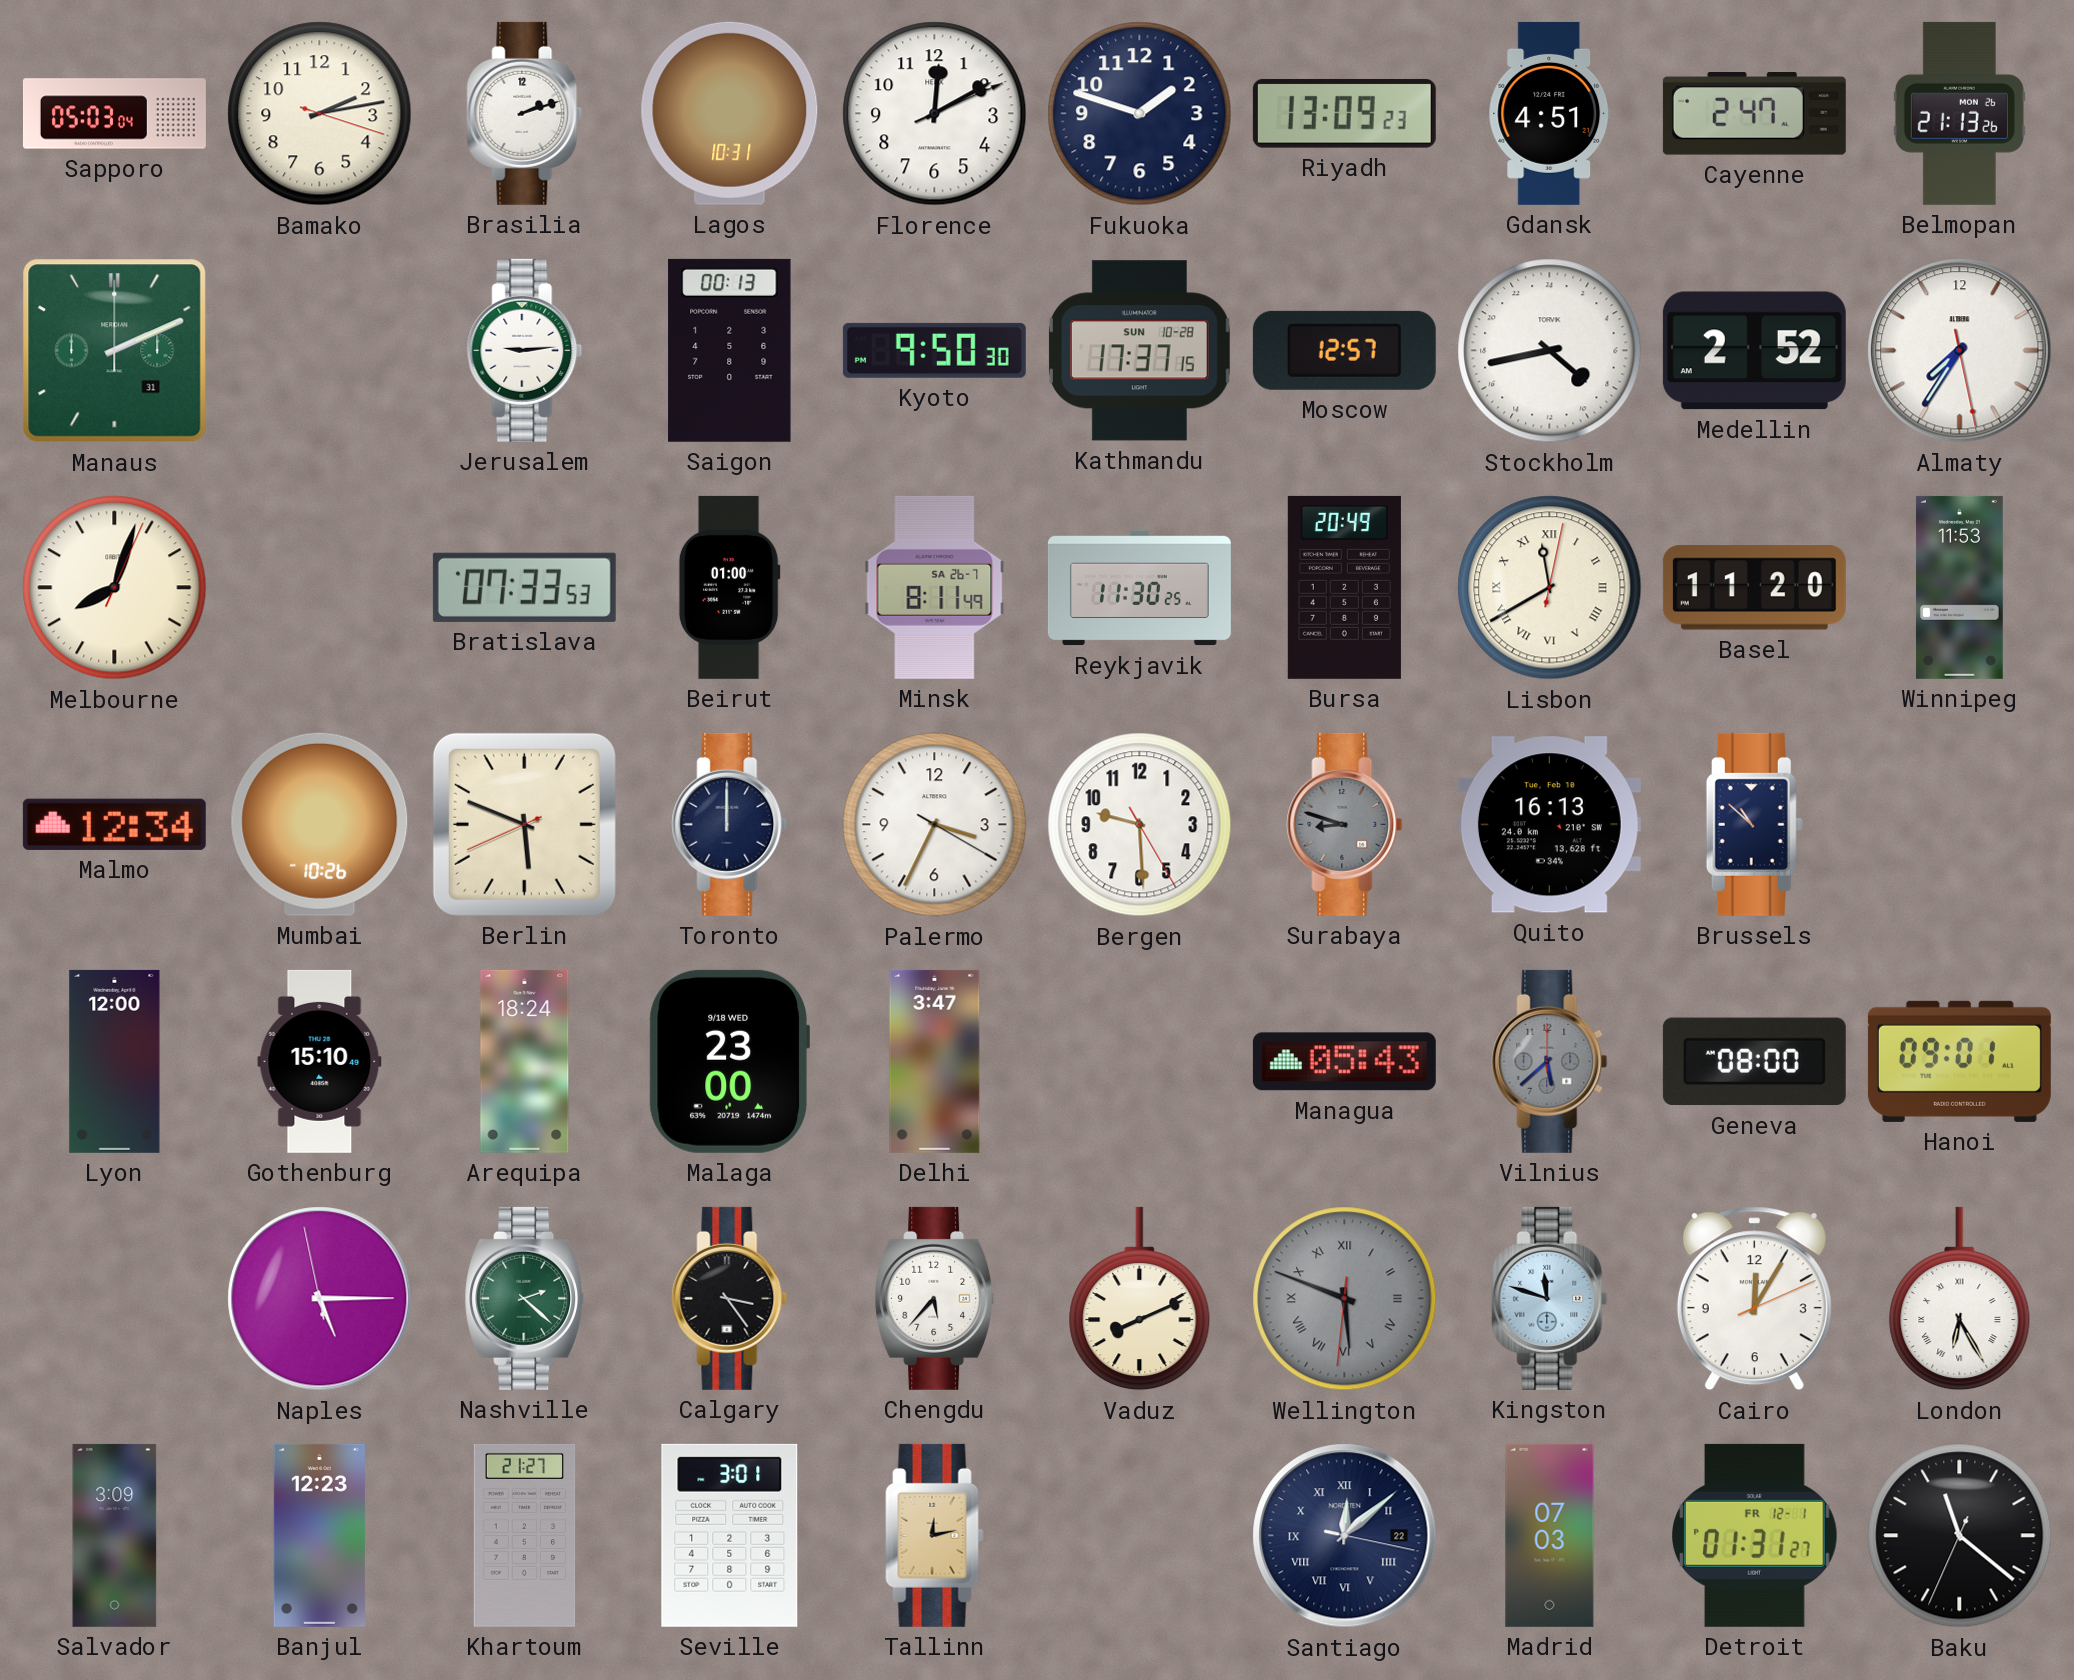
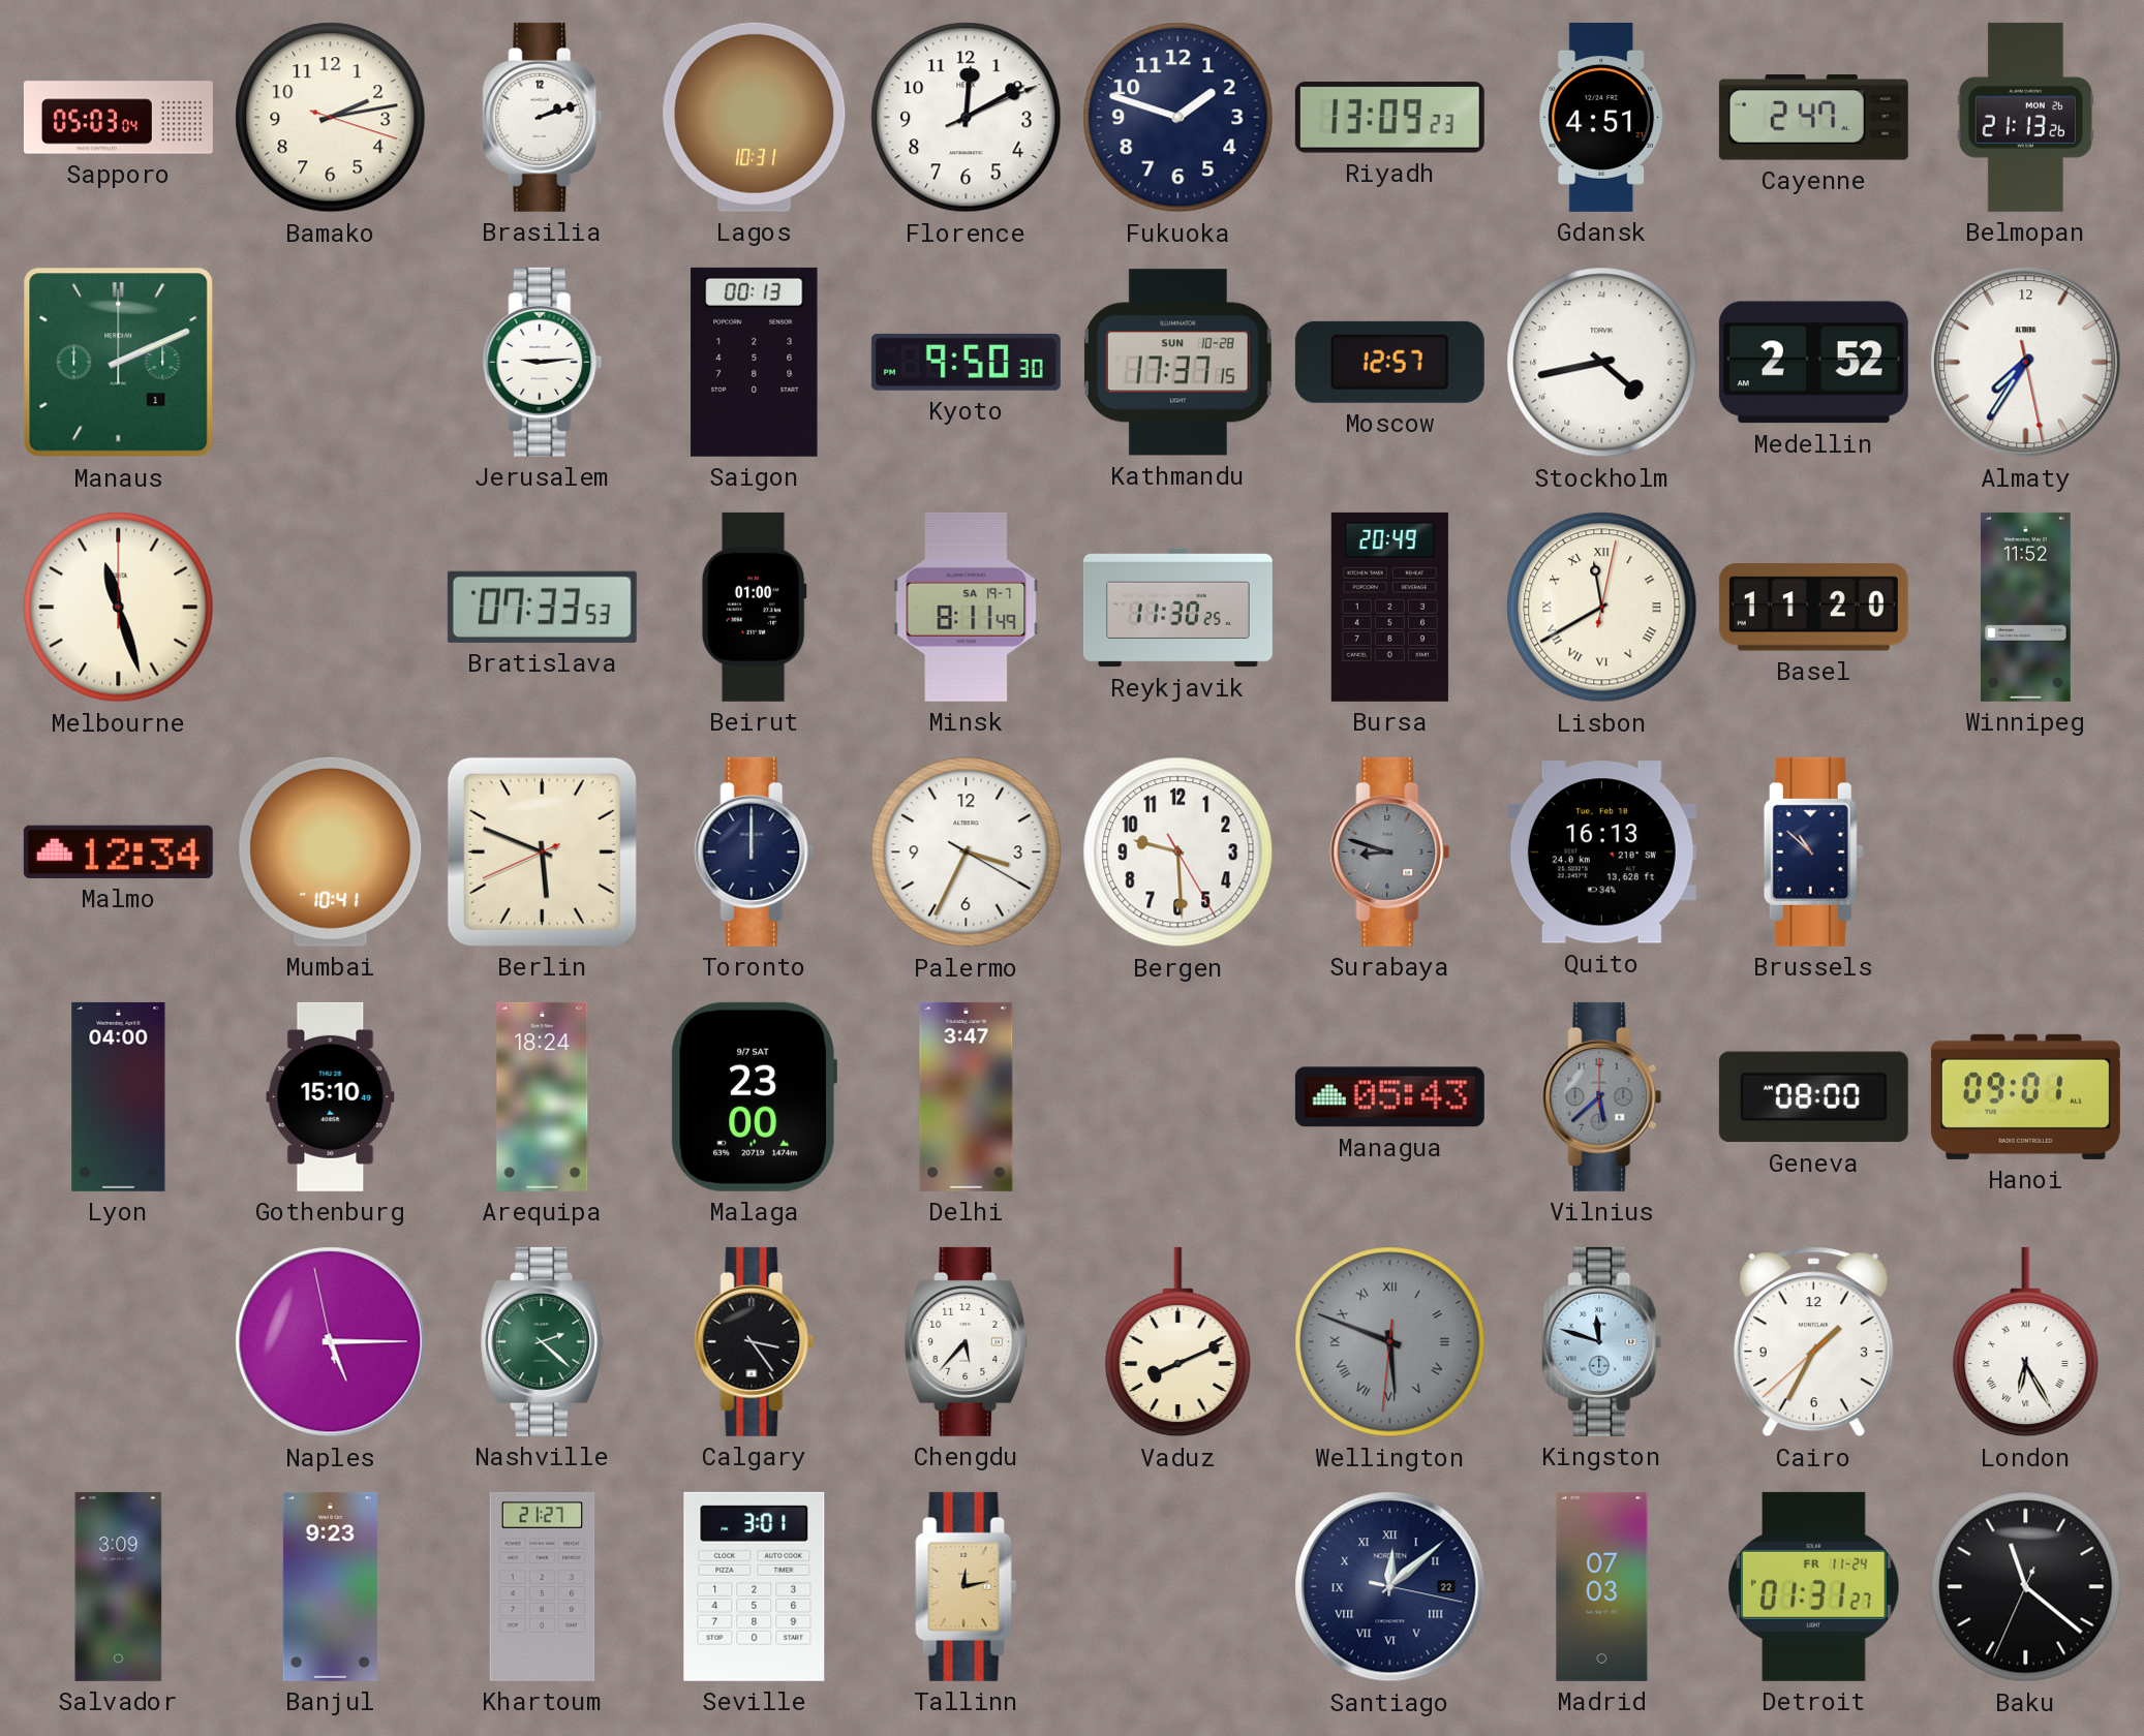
Manaus date: 31 -> 1
Melbourne: 8:03 -> 11:27
Minsk date: SA 26-7 -> SA 19-7
Winnipeg: 11:53 -> 11:52
Mumbai: 10:26 -> 10:41
Lyon: 12:00 -> 04:00
Malaga date: 9/18 WED -> 9/7 SAT
Cairo: 12:05 -> 1:34
Banjul: 12:23 -> 9:23
Detroit date: FR 12-1 -> FR 11-24
